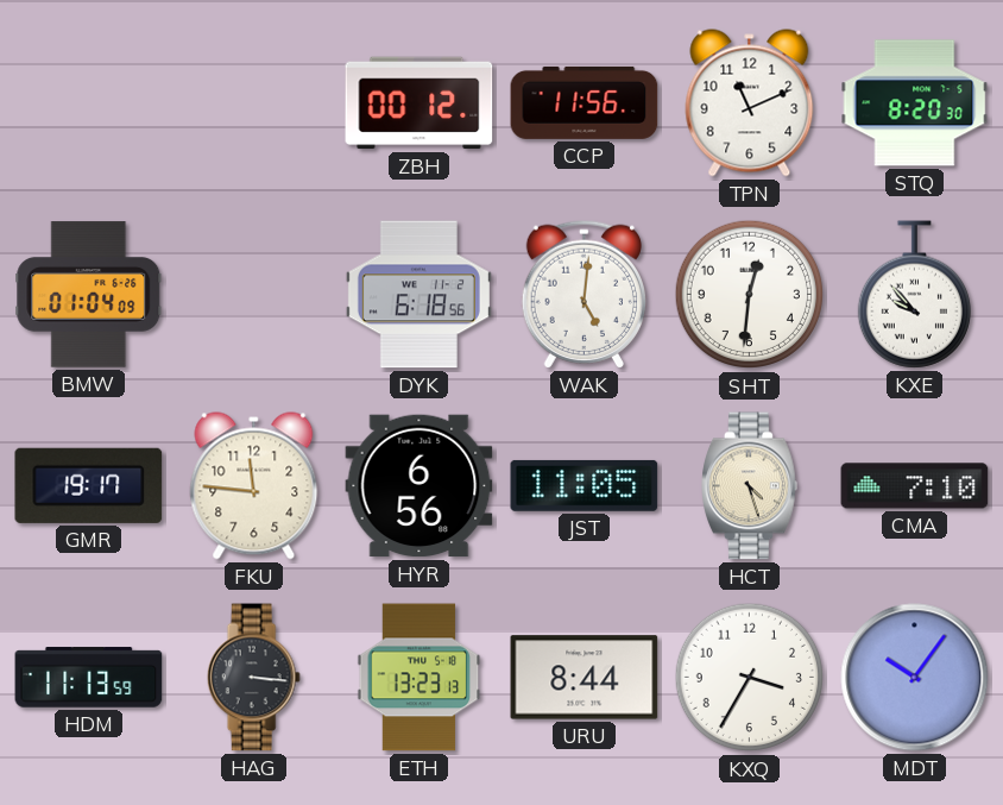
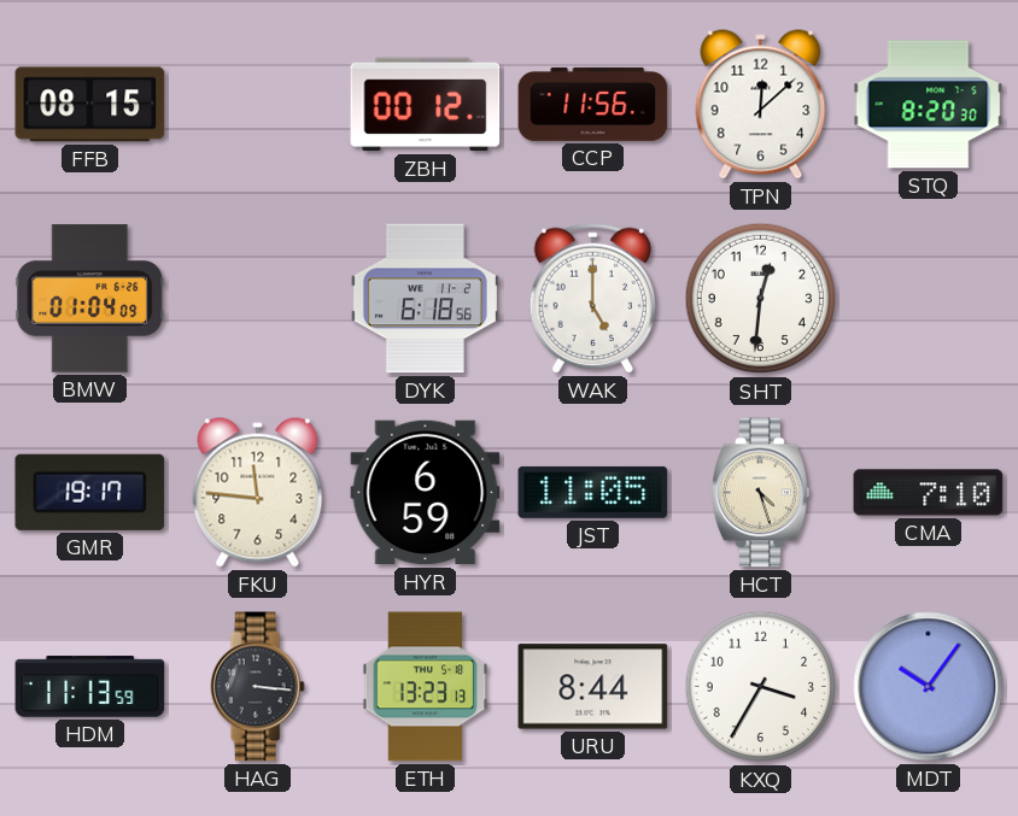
FFB: none -> 08:15
TPN: 11:11 -> 12:08
WAK: 5:01 -> 5:00
KXE: 9:53 -> none
HYR: 6:56 -> 6:59
